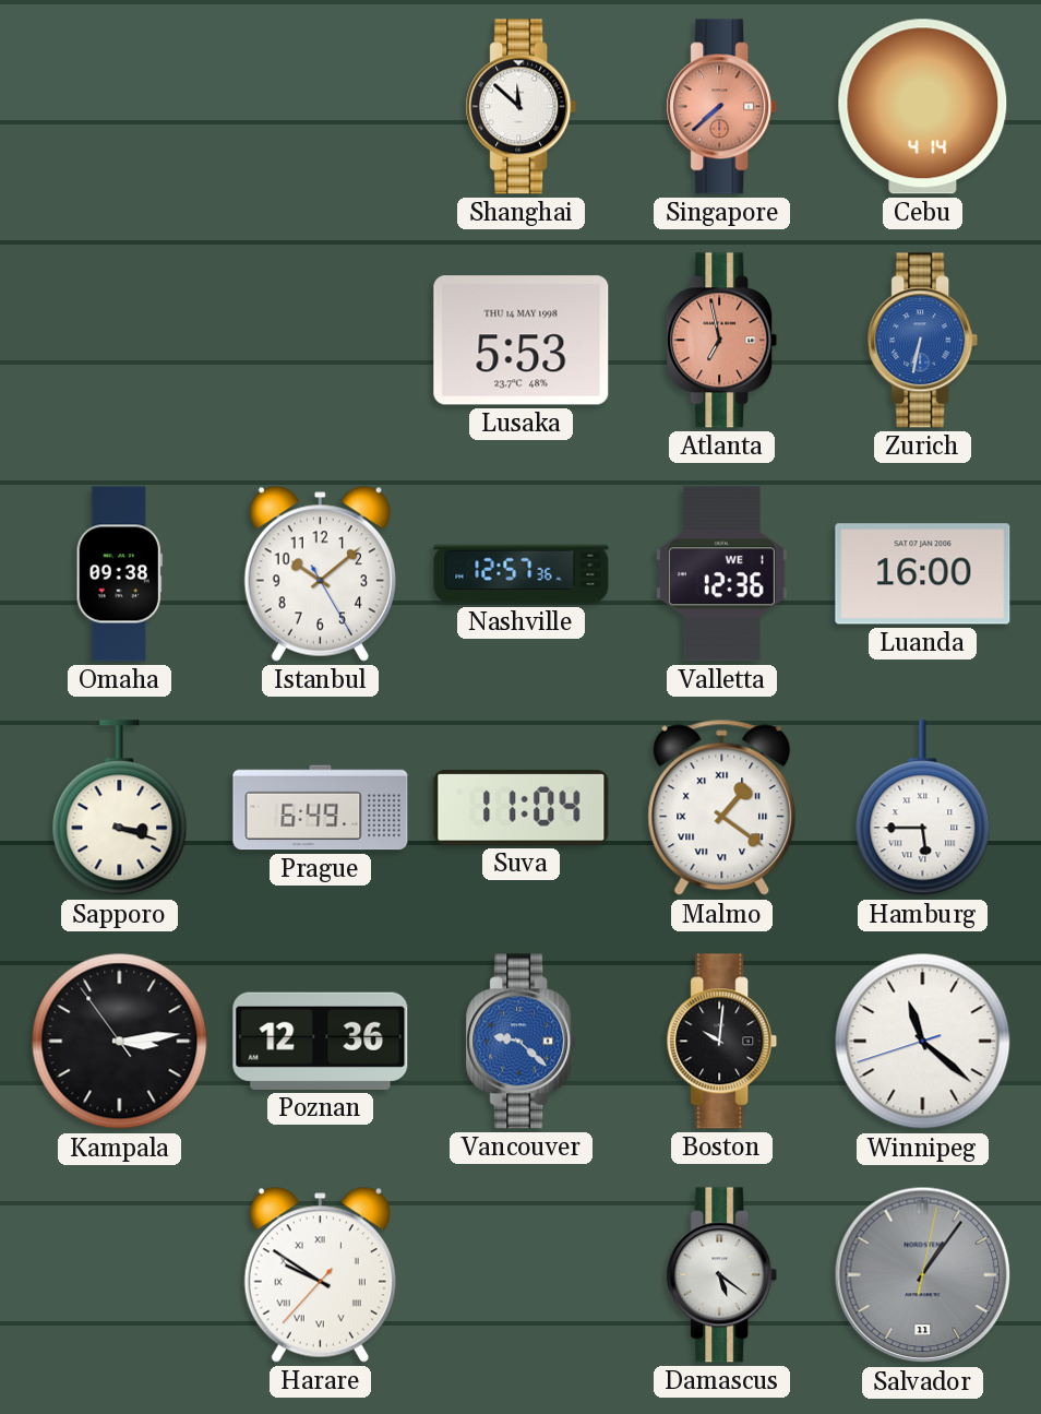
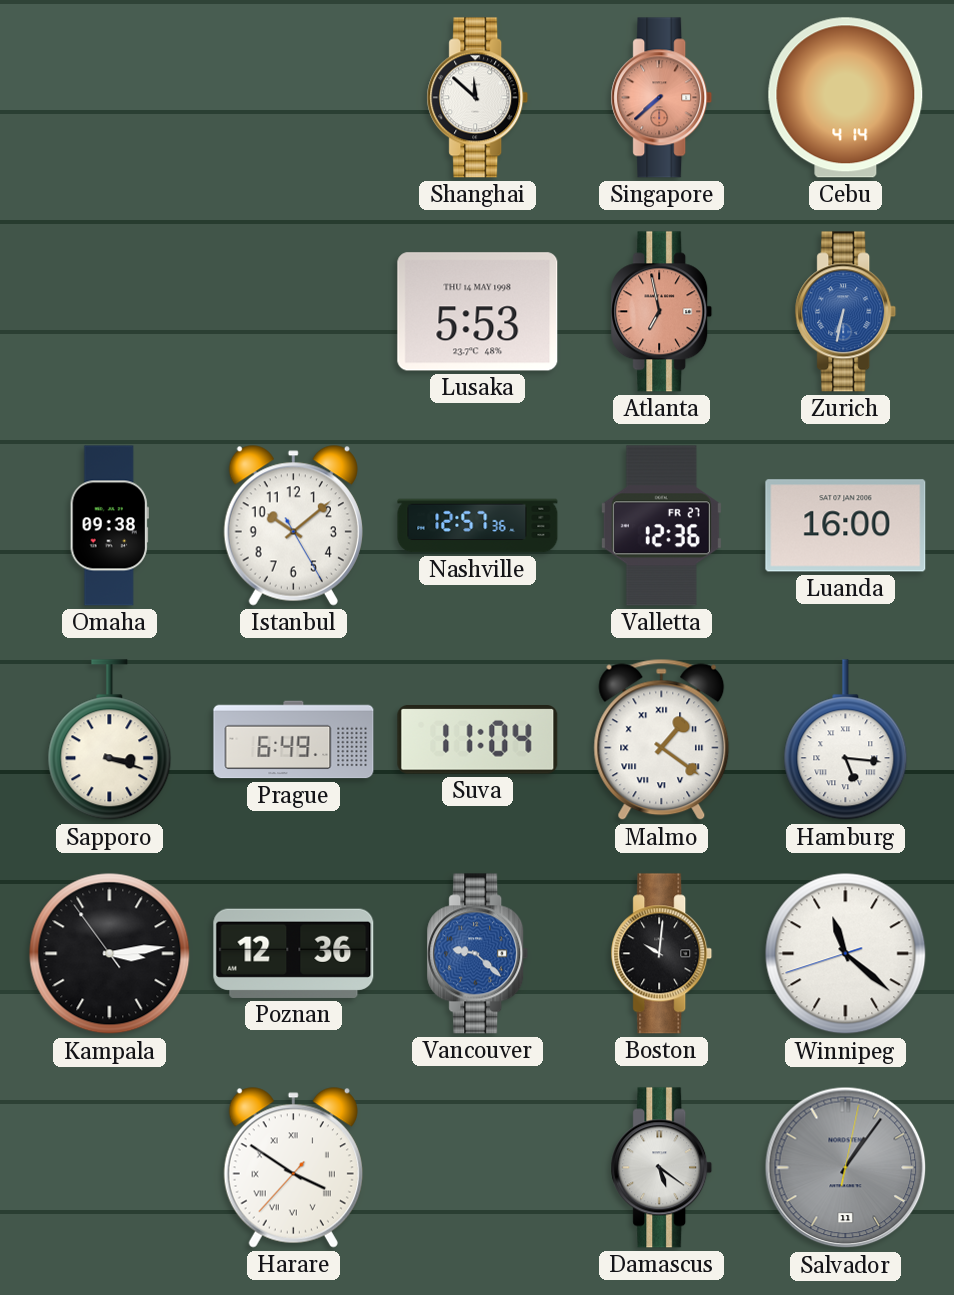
Valletta date: WE 1 -> FR 27
Hamburg: 5:45 -> 5:16
Harare: 9:50 -> 3:50
